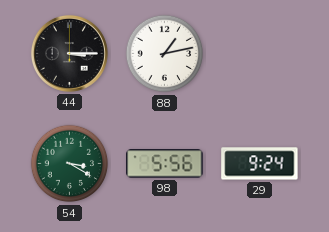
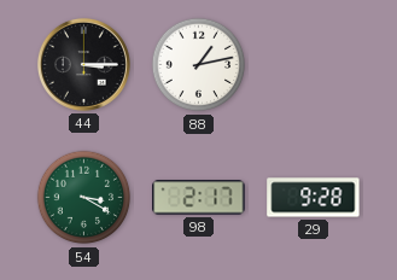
98: 5:56 -> 2:17
29: 9:24 -> 9:28
